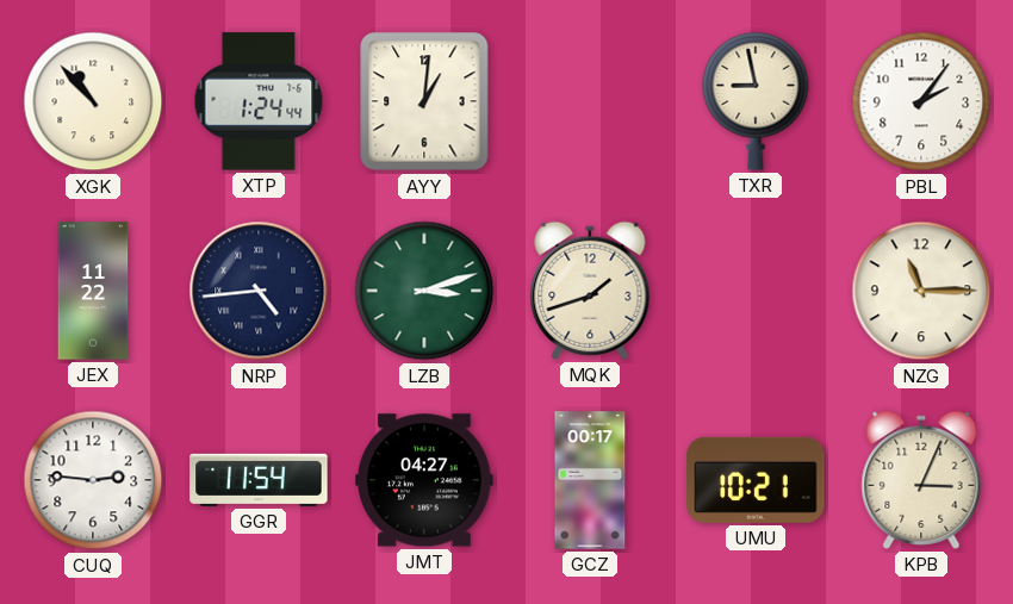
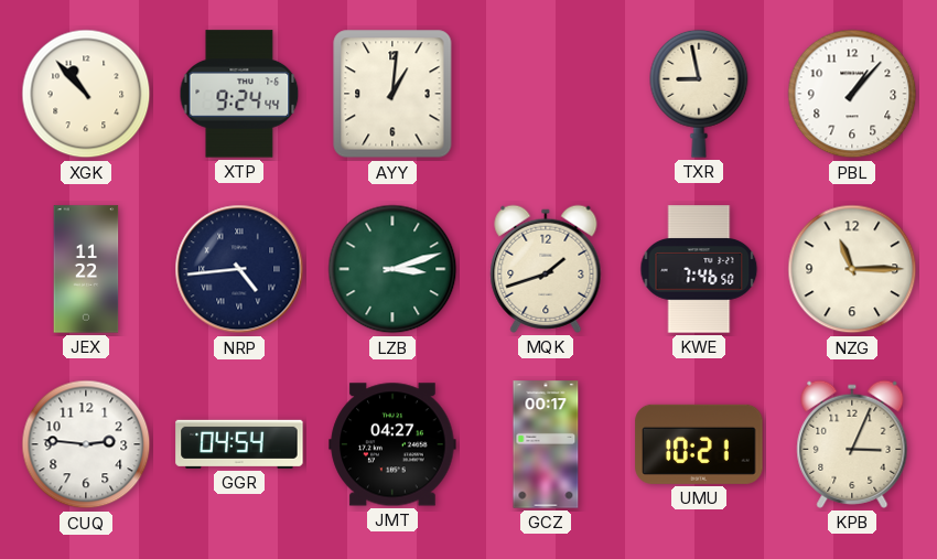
XTP: 1:24 -> 9:24
PBL: 2:06 -> 1:07
KWE: none -> 7:46
GGR: 11:54 -> 04:54
